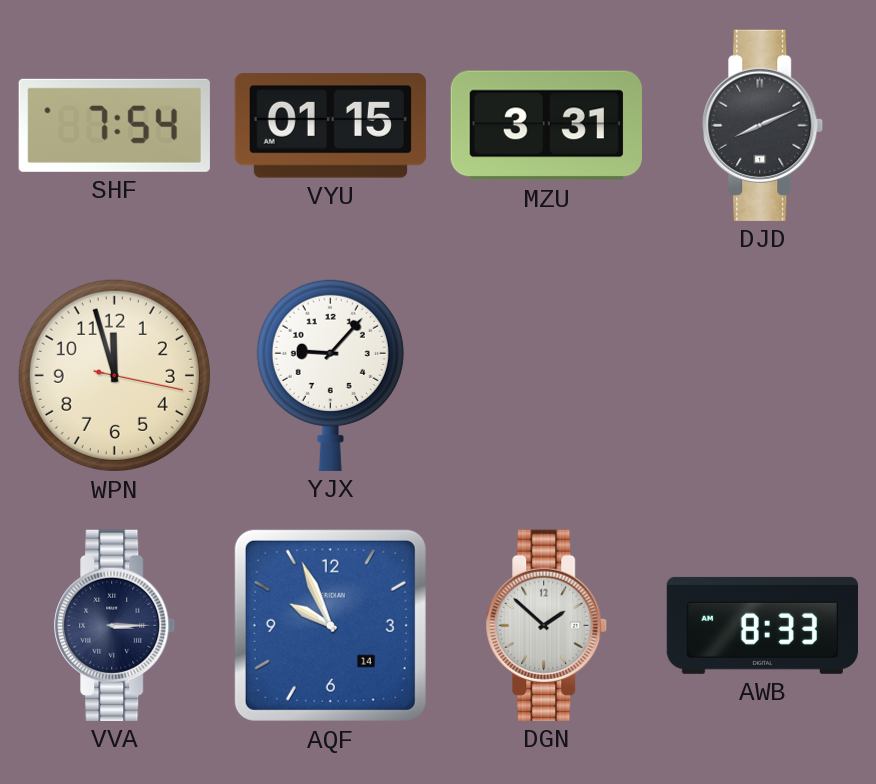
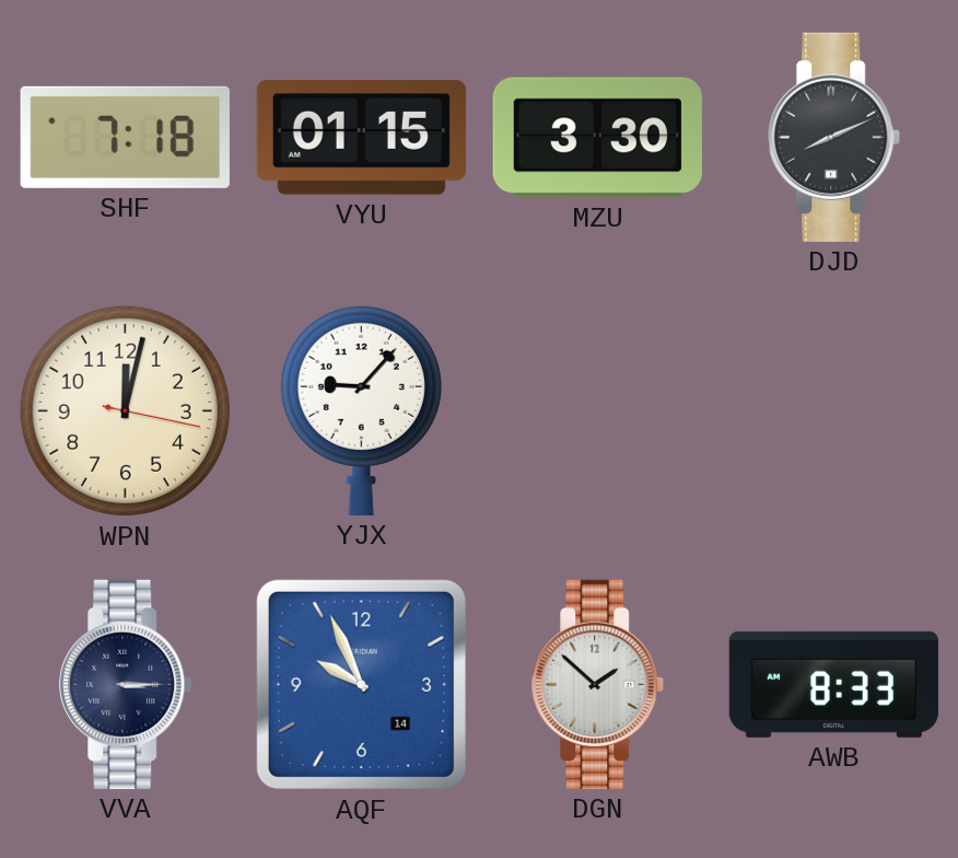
SHF: 7:54 -> 7:18
MZU: 3:31 -> 3:30
WPN: 11:57 -> 12:02
